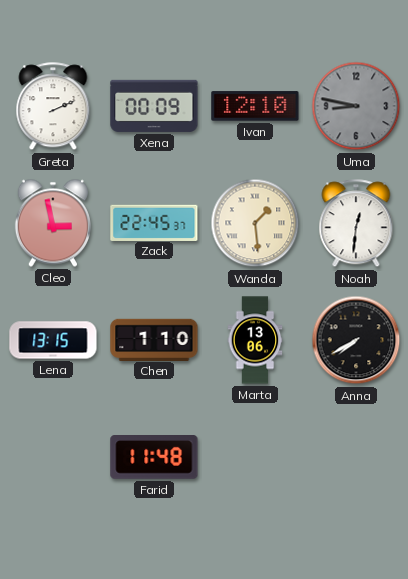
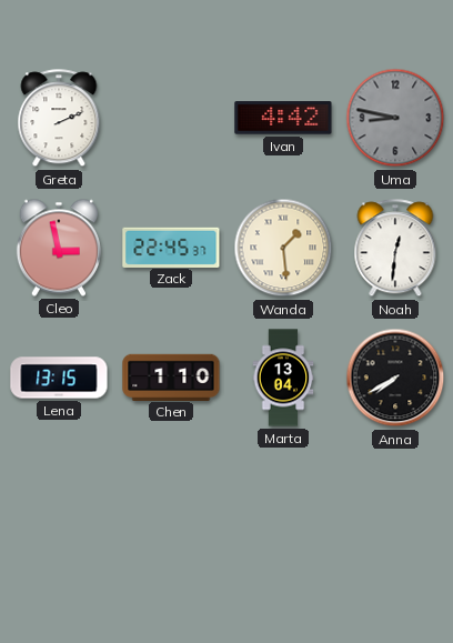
Xena: 00:09 -> none
Ivan: 12:10 -> 4:42
Marta: 13:06 -> 13:04
Farid: 11:48 -> none
